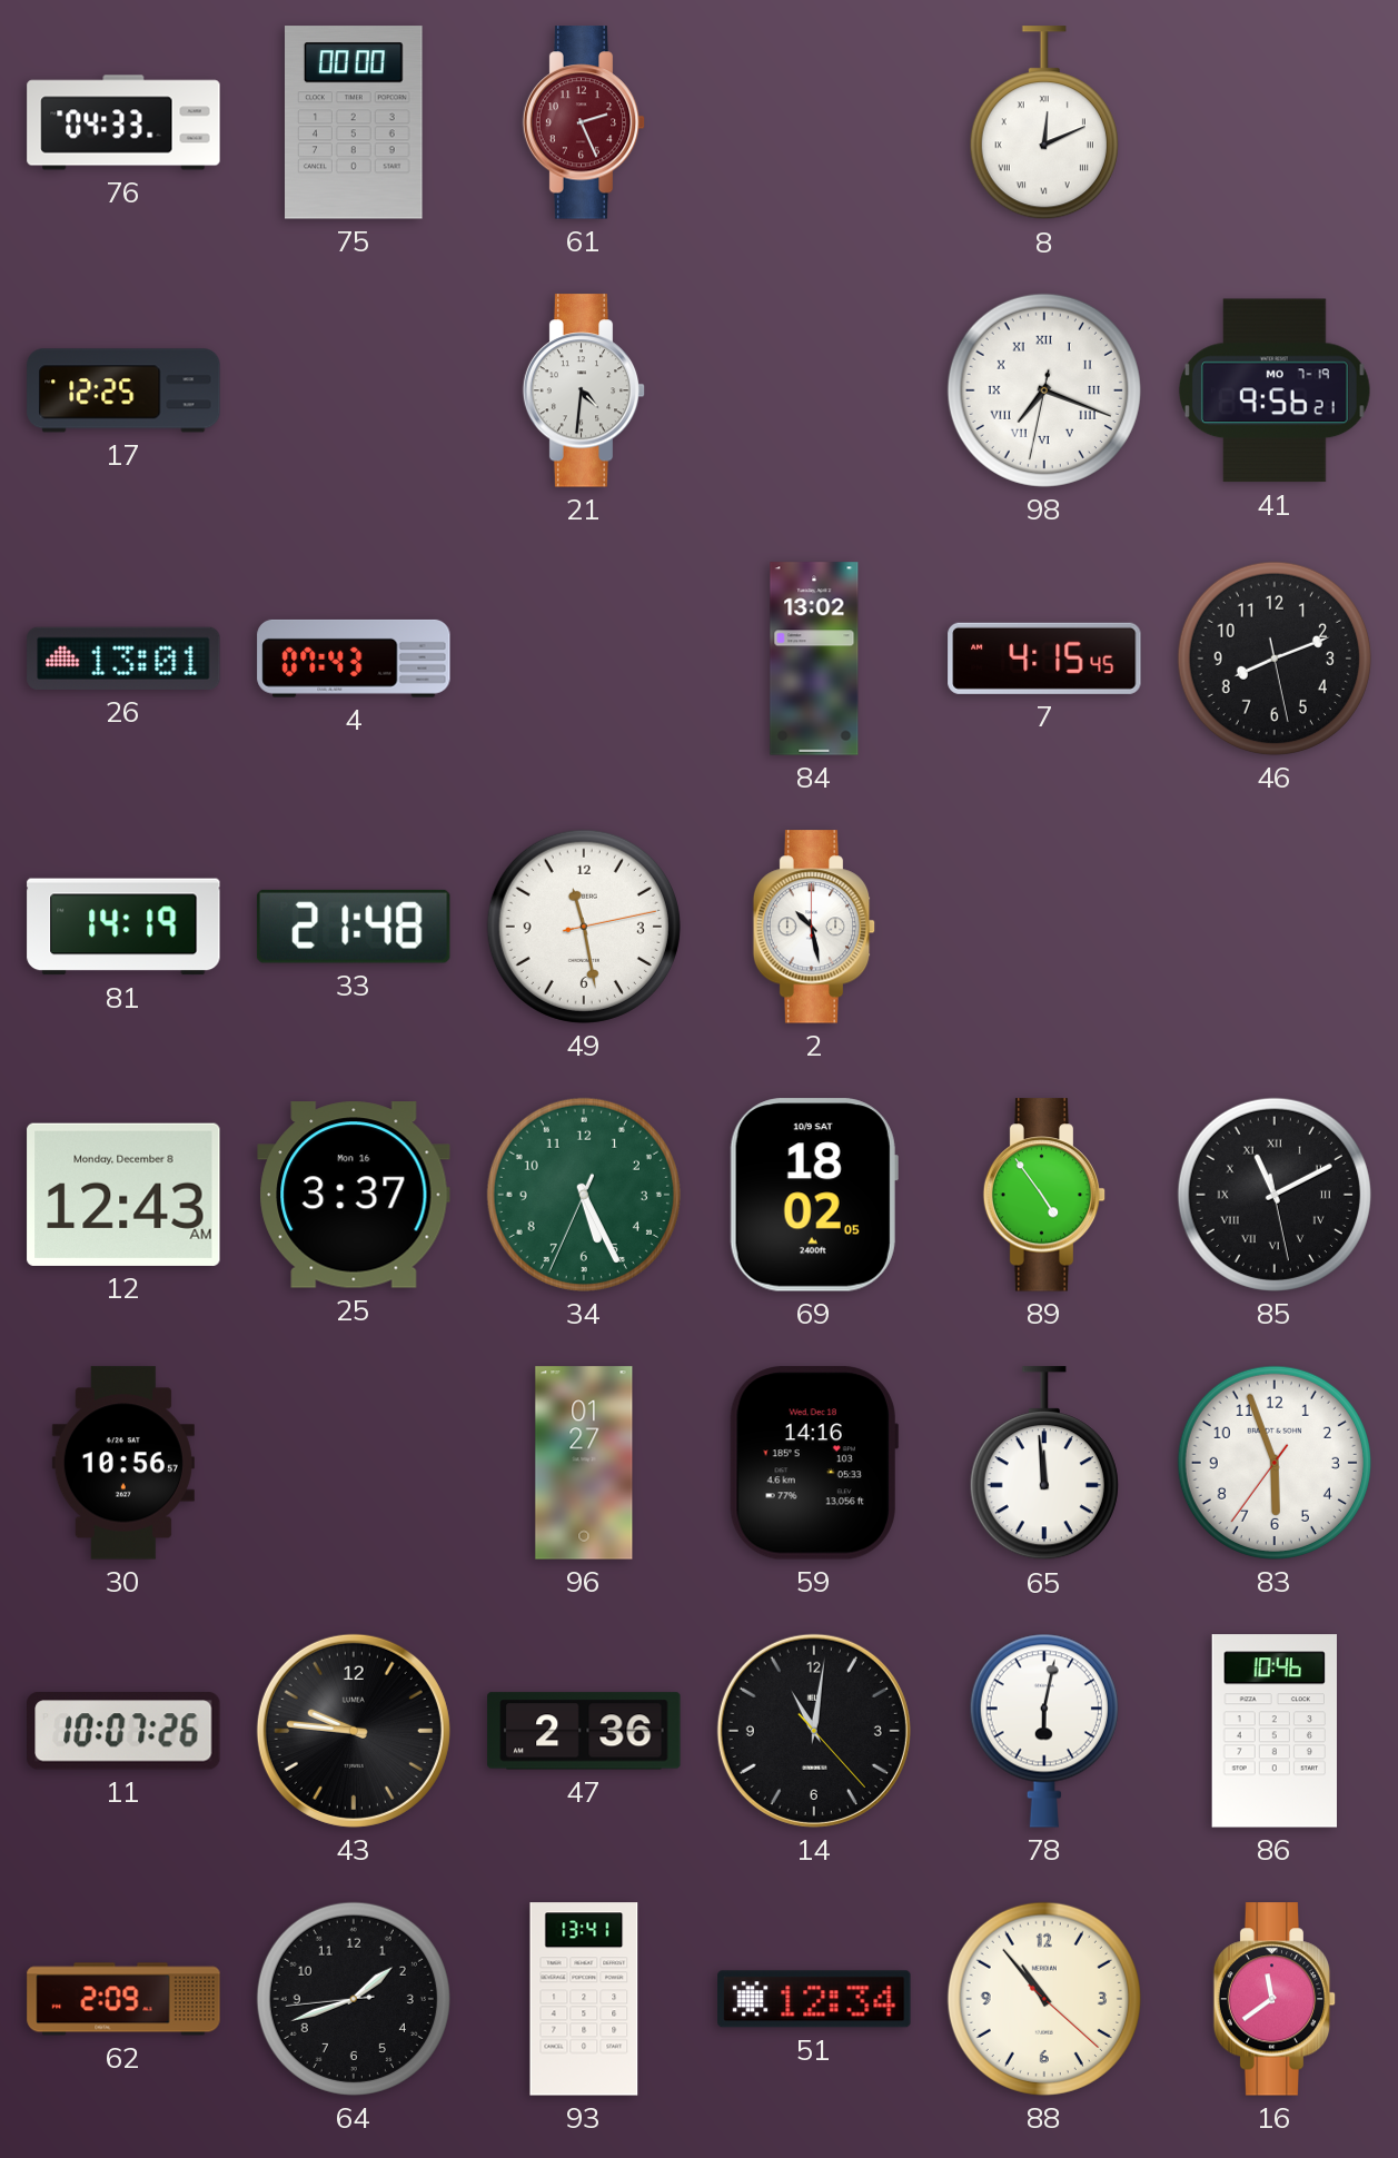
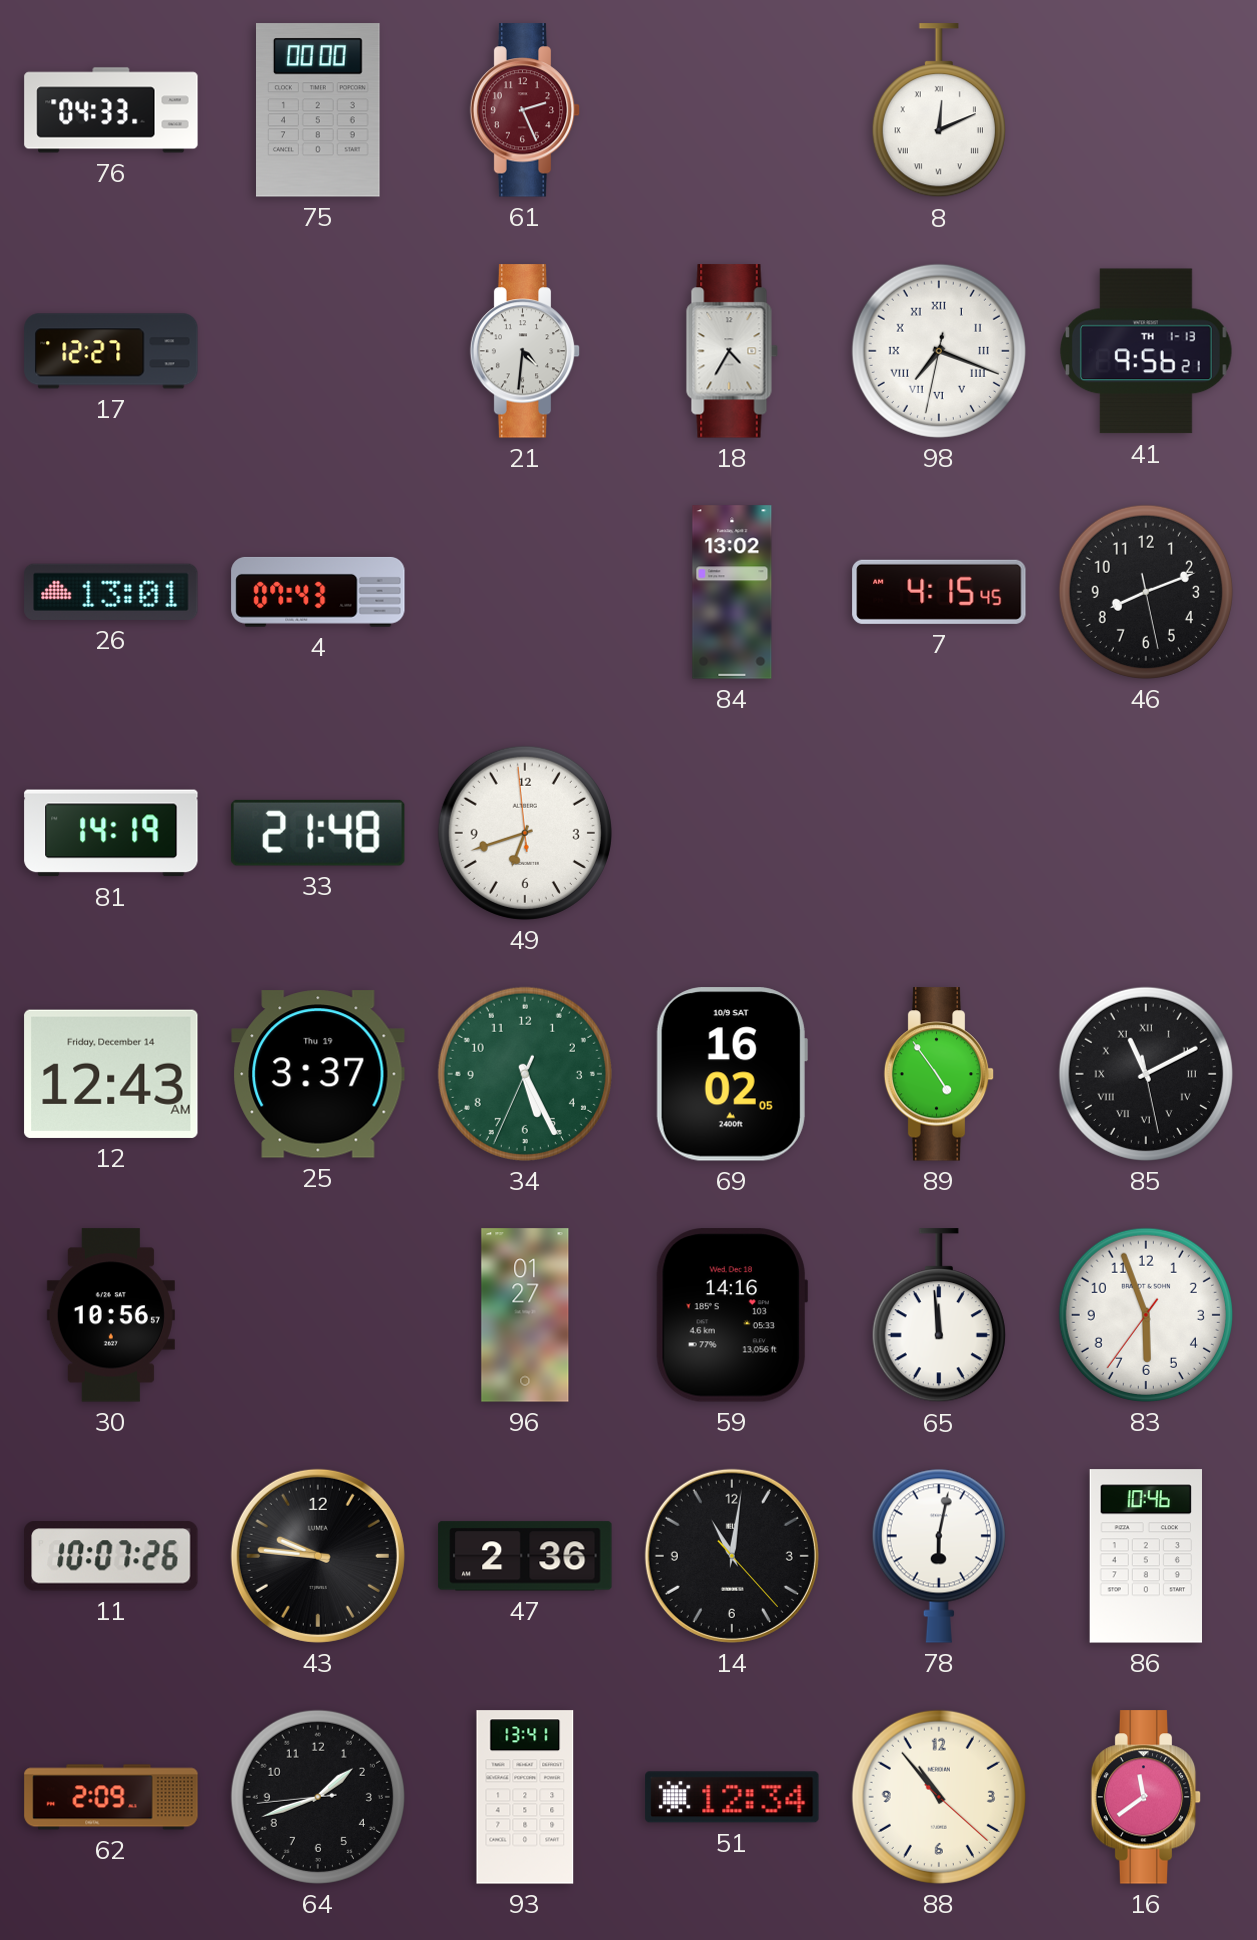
17: 12:25 -> 12:27
18: none -> 4:35
41 date: MO 7-19 -> TH 1-13
49: 11:28 -> 6:41
2: 10:28 -> none
12 date: Monday, December 8 -> Friday, December 14
25 date: Mon 16 -> Thu 19
69: 18:02 -> 16:02
